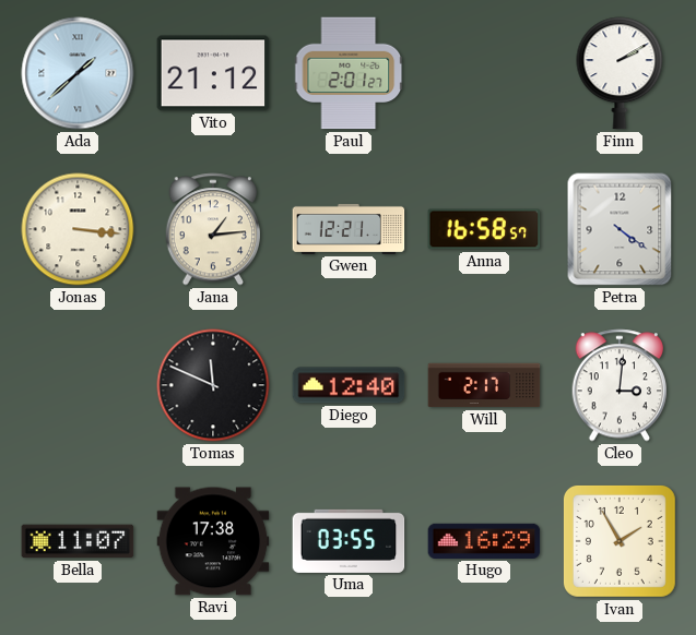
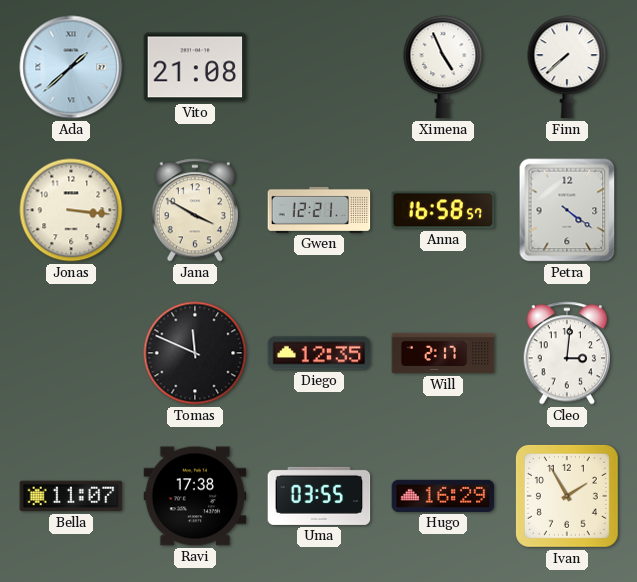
Vito: 21:12 -> 21:08
Paul: 2:01 -> none
Ximena: none -> 4:56
Finn: 2:10 -> 7:38
Jana: 1:14 -> 3:50
Diego: 12:40 -> 12:35
